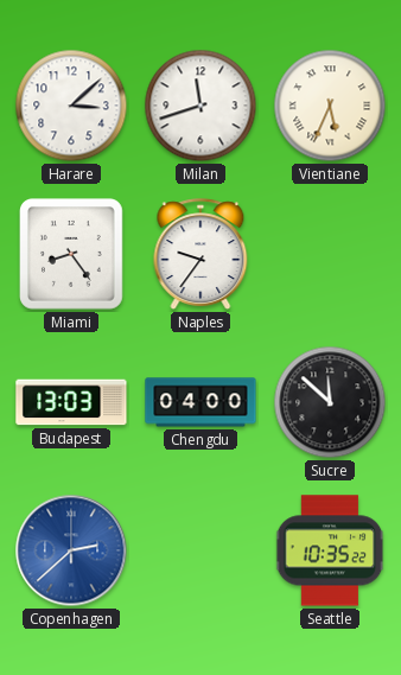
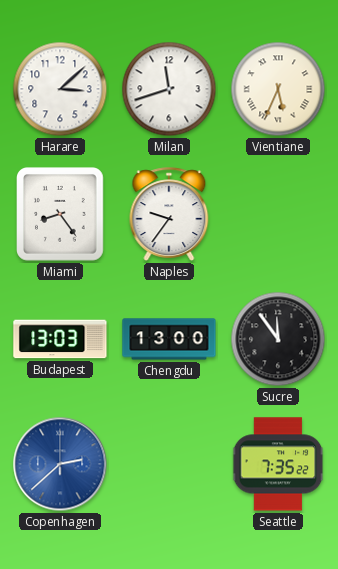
Chengdu: 04:00 -> 13:00
Sucre: 11:52 -> 11:54
Seattle: 10:35 -> 7:35
